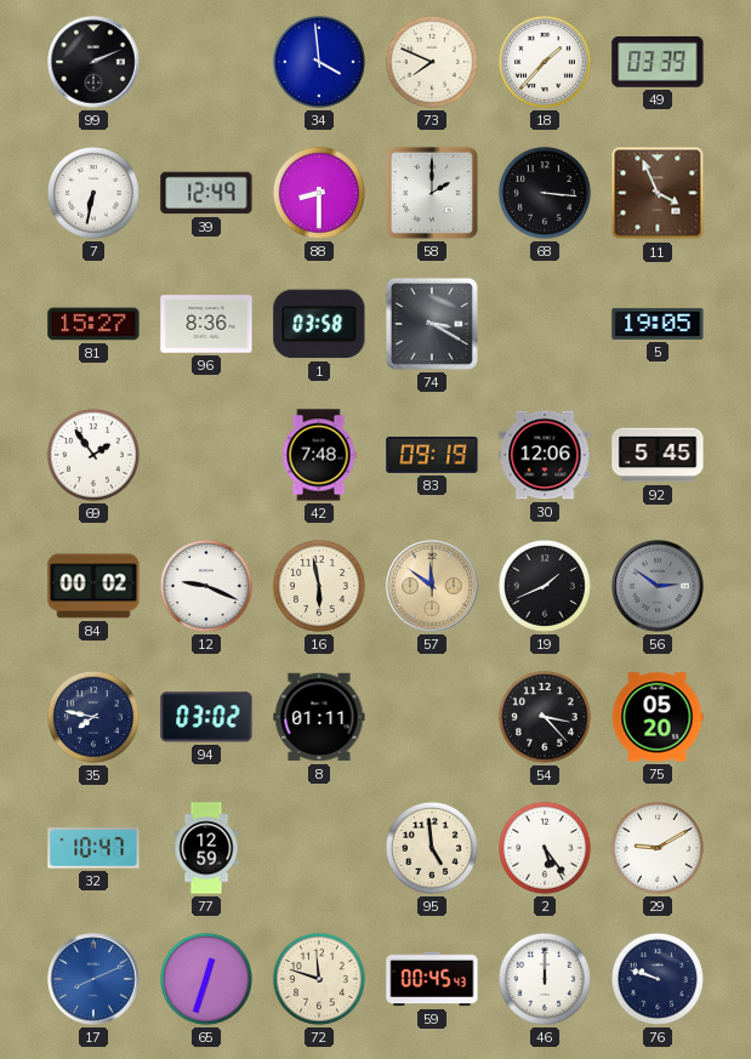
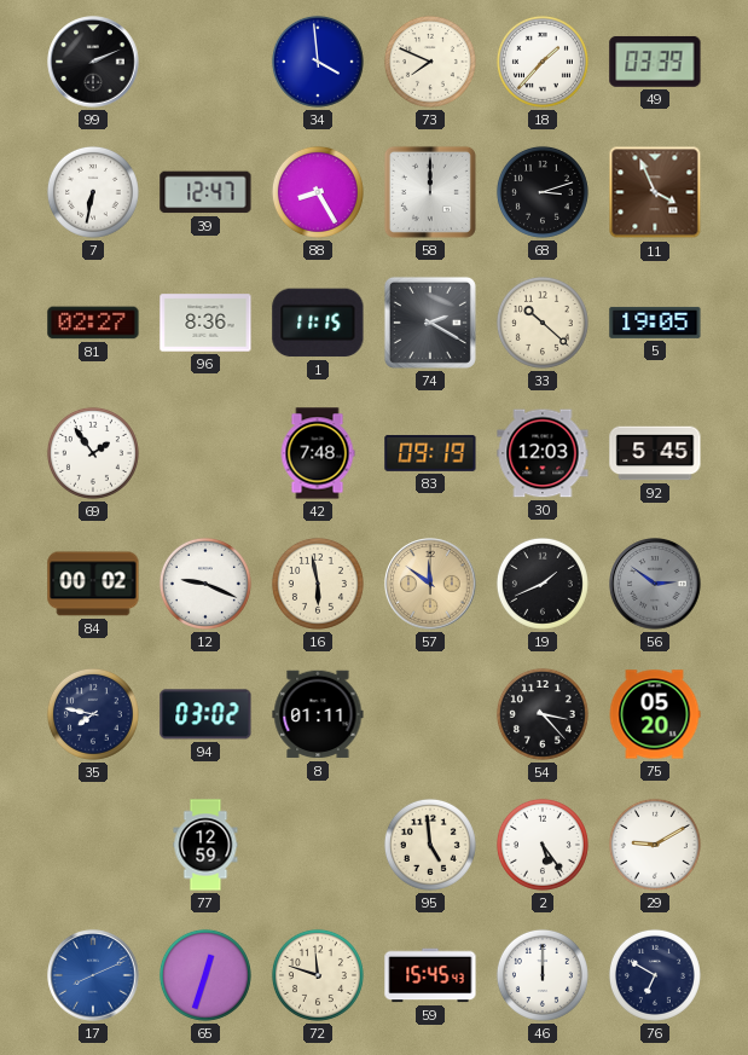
39: 12:49 -> 12:47
88: 8:30 -> 8:25
58: 2:00 -> 12:00
68: 3:16 -> 3:12
81: 15:27 -> 02:27
1: 03:58 -> 11:15
74: 3:20 -> 2:20
33: none -> 10:22
30: 12:06 -> 12:03
32: 10:47 -> none
59: 00:45 -> 15:45
76: 9:48 -> 6:50
